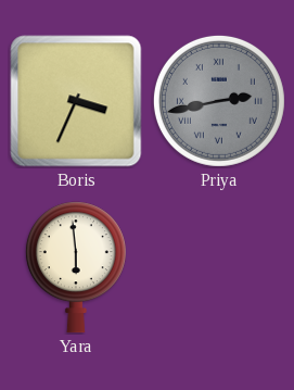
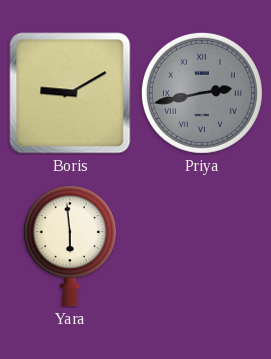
Boris: 3:34 -> 9:10
